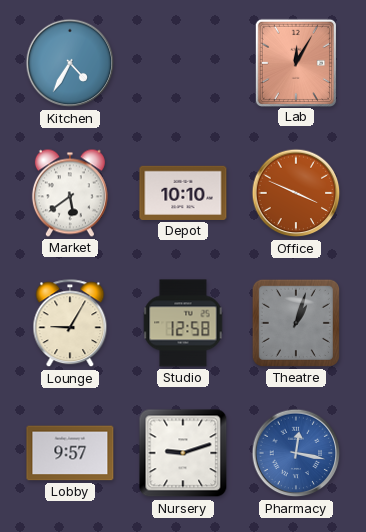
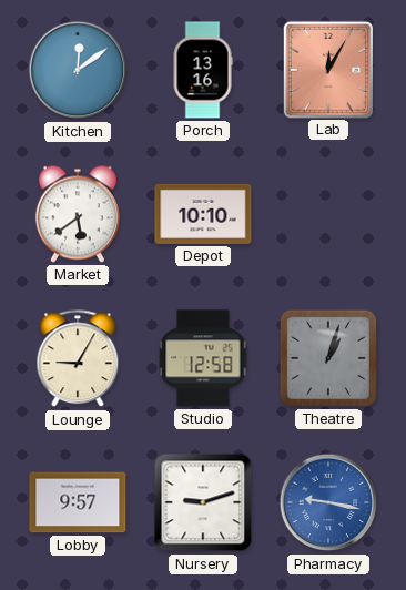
Kitchen: 4:35 -> 12:09
Porch: none -> 13:16
Office: 3:49 -> none
Pharmacy: 12:17 -> 9:17
